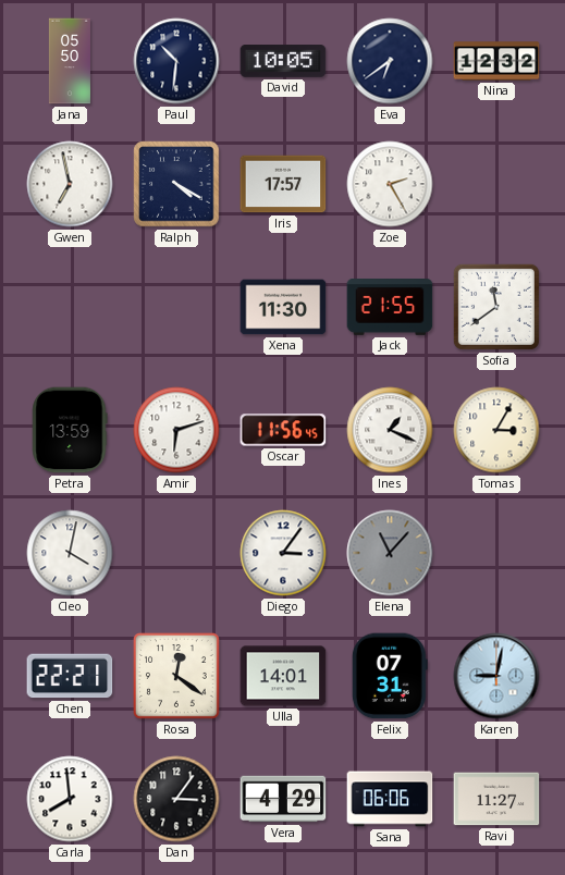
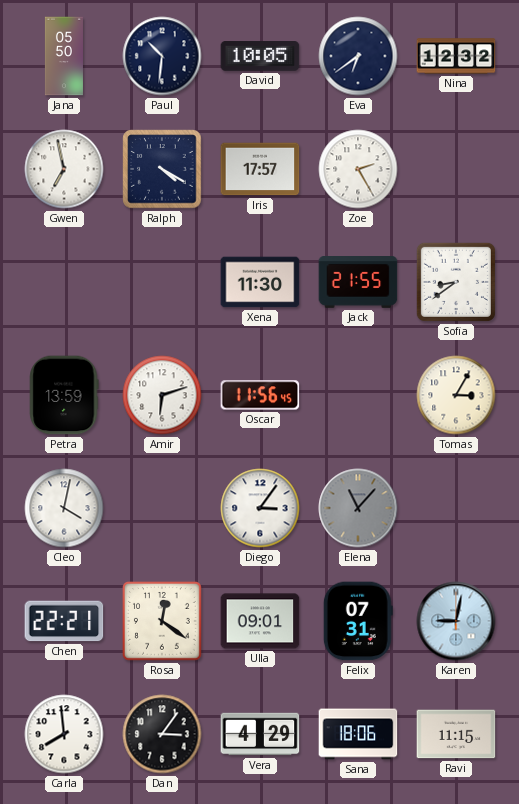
Sofia: 11:39 -> 8:39
Ines: 1:19 -> none
Ulla: 14:01 -> 09:01
Sana: 06:06 -> 18:06
Ravi: 11:27 -> 11:15
